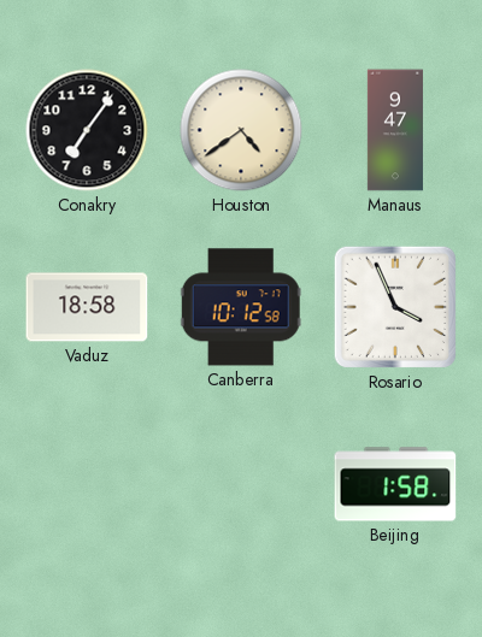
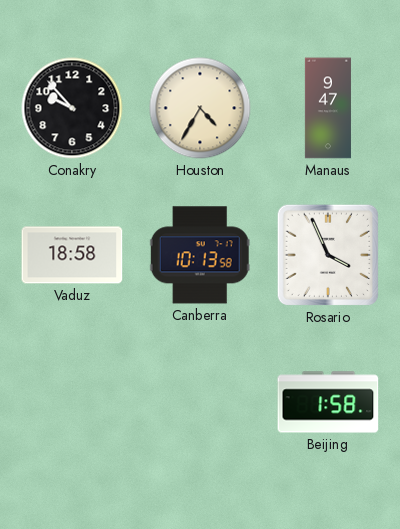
Conakry: 7:06 -> 9:53
Houston: 4:39 -> 4:35
Canberra: 10:12 -> 10:13
